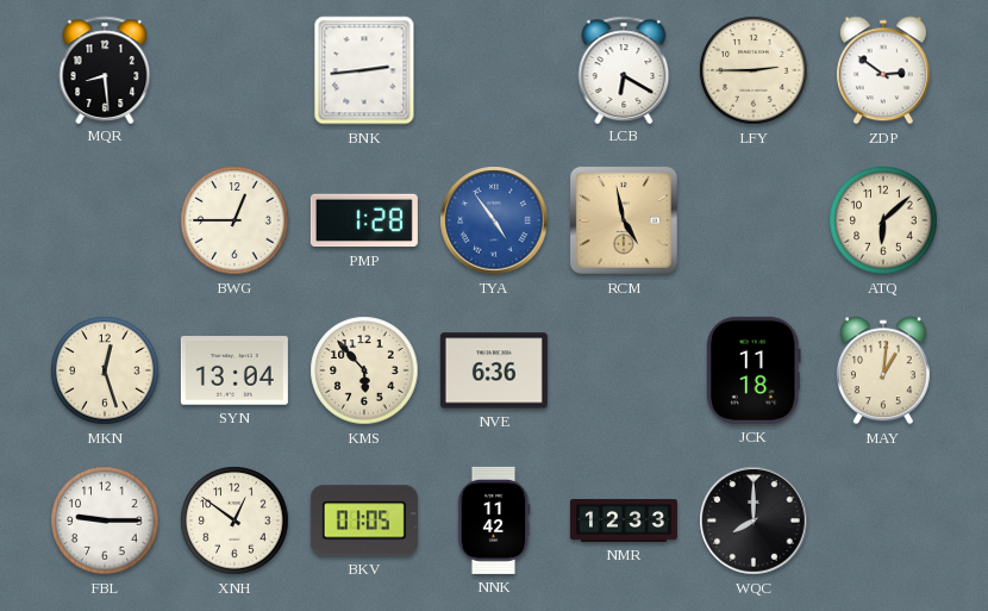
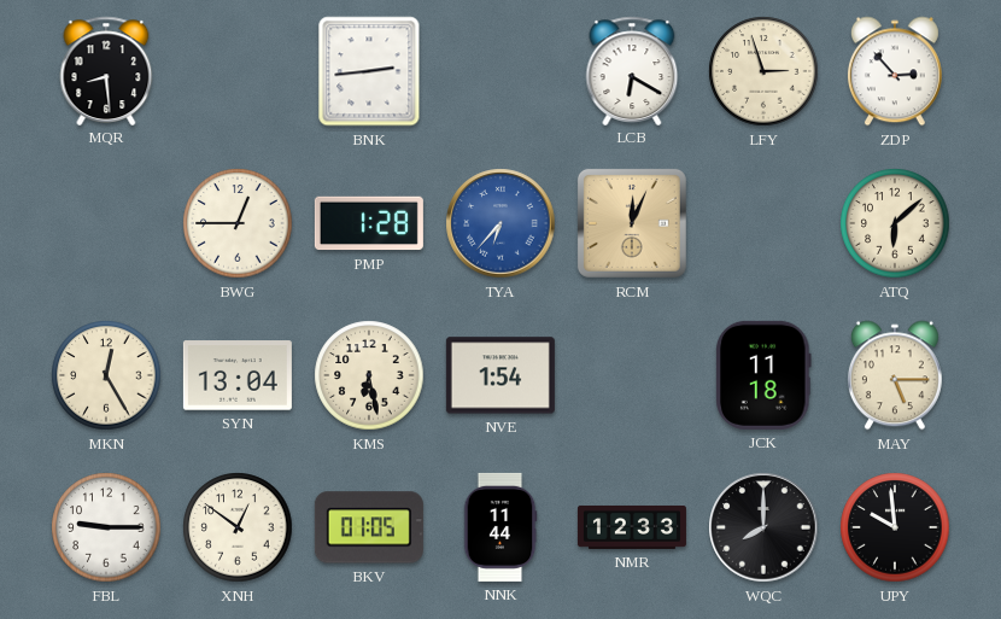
LFY: 2:45 -> 2:57
ZDP: 2:51 -> 2:53
TYA: 4:54 -> 6:37
RCM: 4:58 -> 12:04
MKN: 12:27 -> 12:25
KMS: 5:53 -> 6:28
NVE: 6:36 -> 1:54
MAY: 1:01 -> 5:15
NNK: 11:42 -> 11:44
UPY: none -> 9:59
